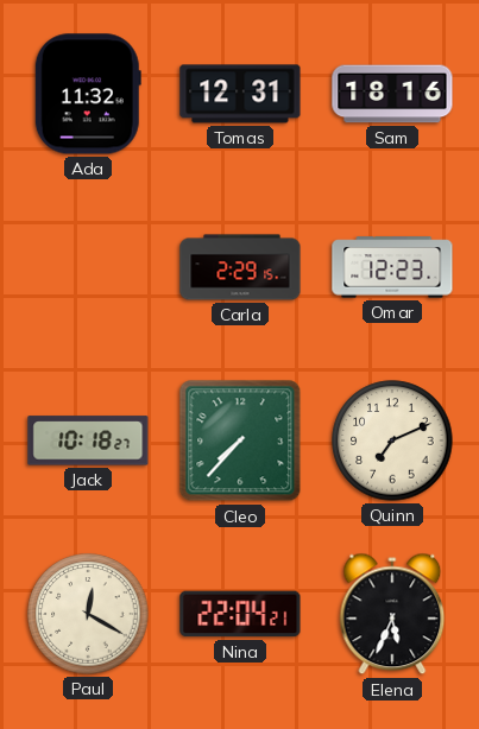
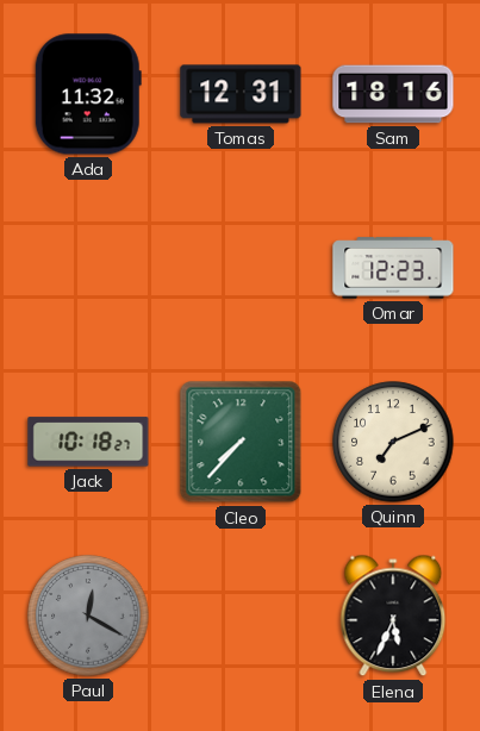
Carla: 2:29 -> none
Paul dial: cream -> grey
Nina: 22:04 -> none
